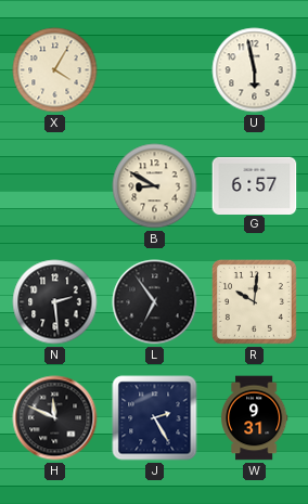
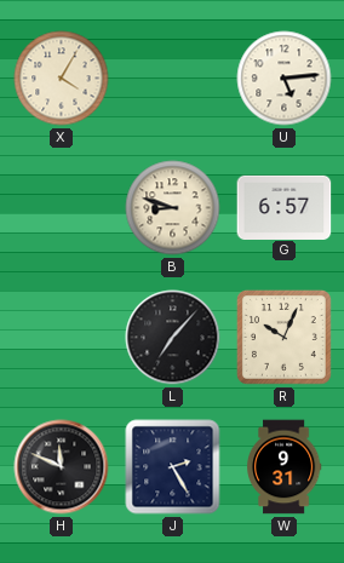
U: 5:58 -> 5:14
B: 8:50 -> 8:48
N: 2:29 -> none
L: 6:54 -> 7:07
R: 10:01 -> 10:04
